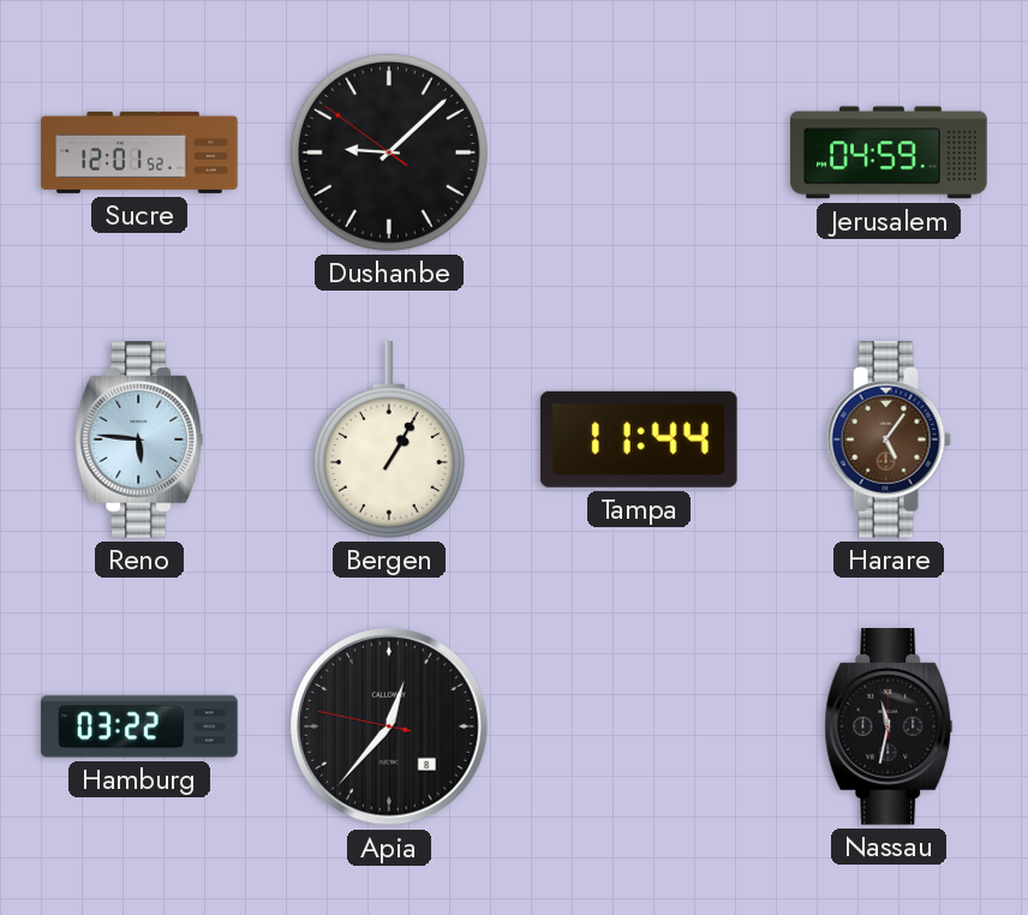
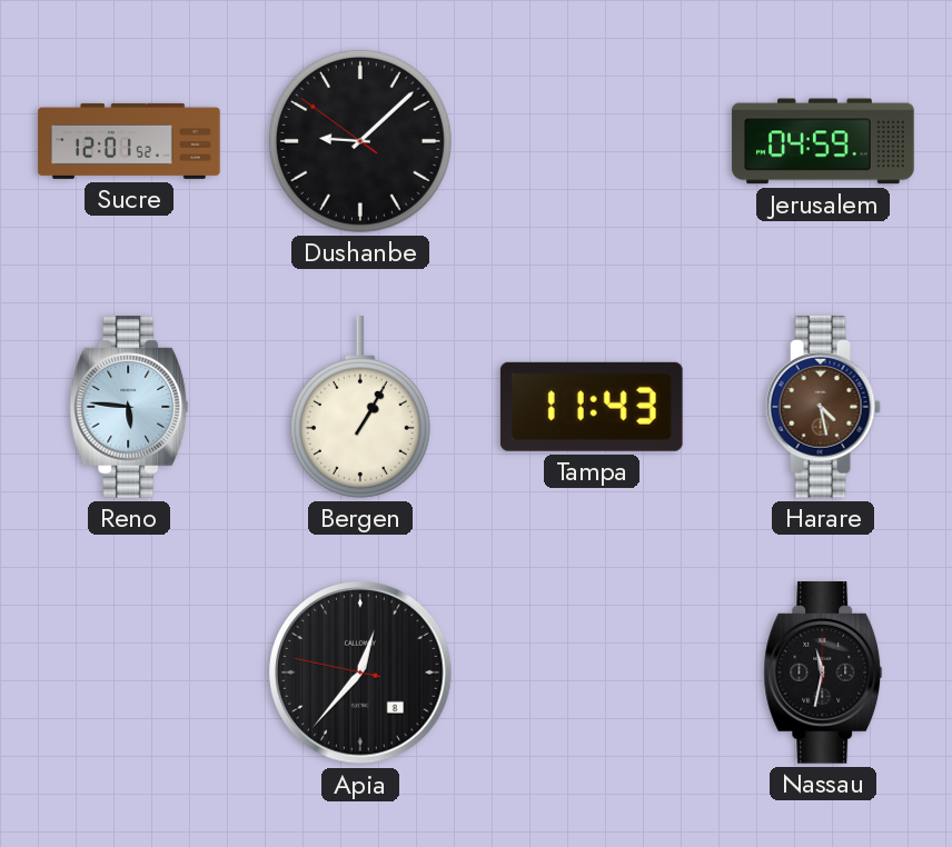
Tampa: 11:44 -> 11:43
Harare: 5:06 -> 4:28
Hamburg: 03:22 -> none
